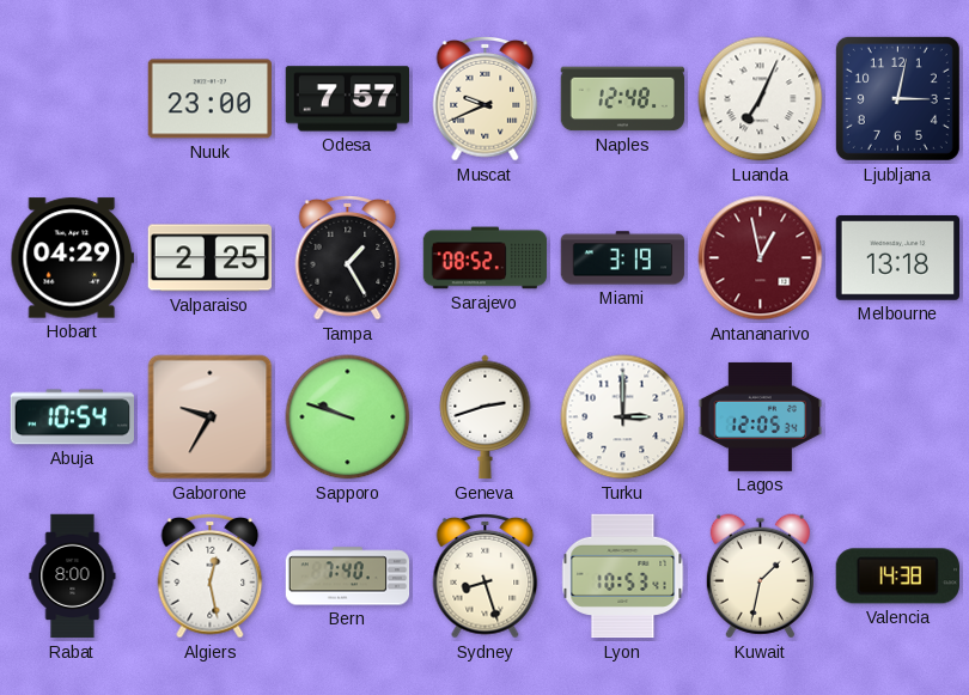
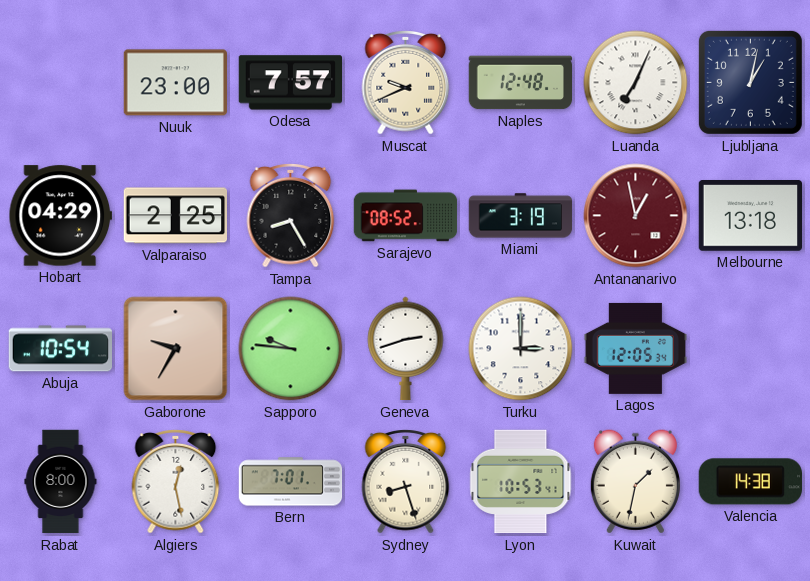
Ljubljana: 3:02 -> 1:02
Tampa: 1:25 -> 8:25
Sapporo: 9:48 -> 9:46
Bern: 7:40 -> 7:01
